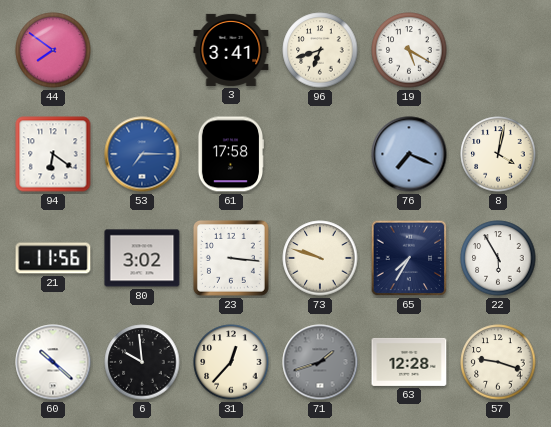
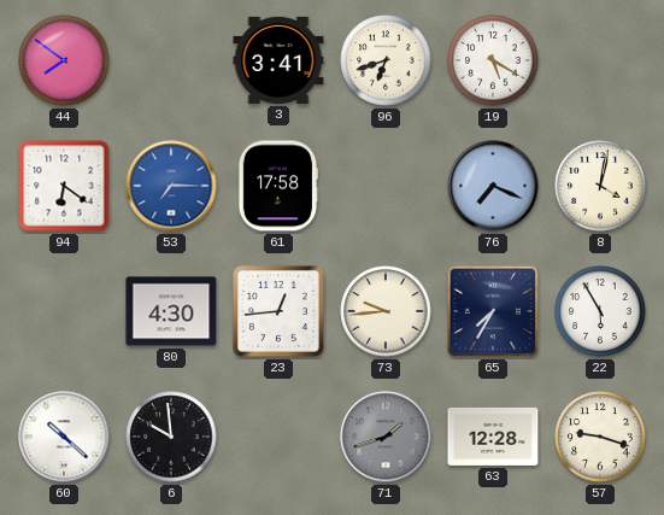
21: 11:56 -> none
80: 3:02 -> 4:30
23: 3:16 -> 12:44
73: 9:48 -> 9:44
31: 12:37 -> none
